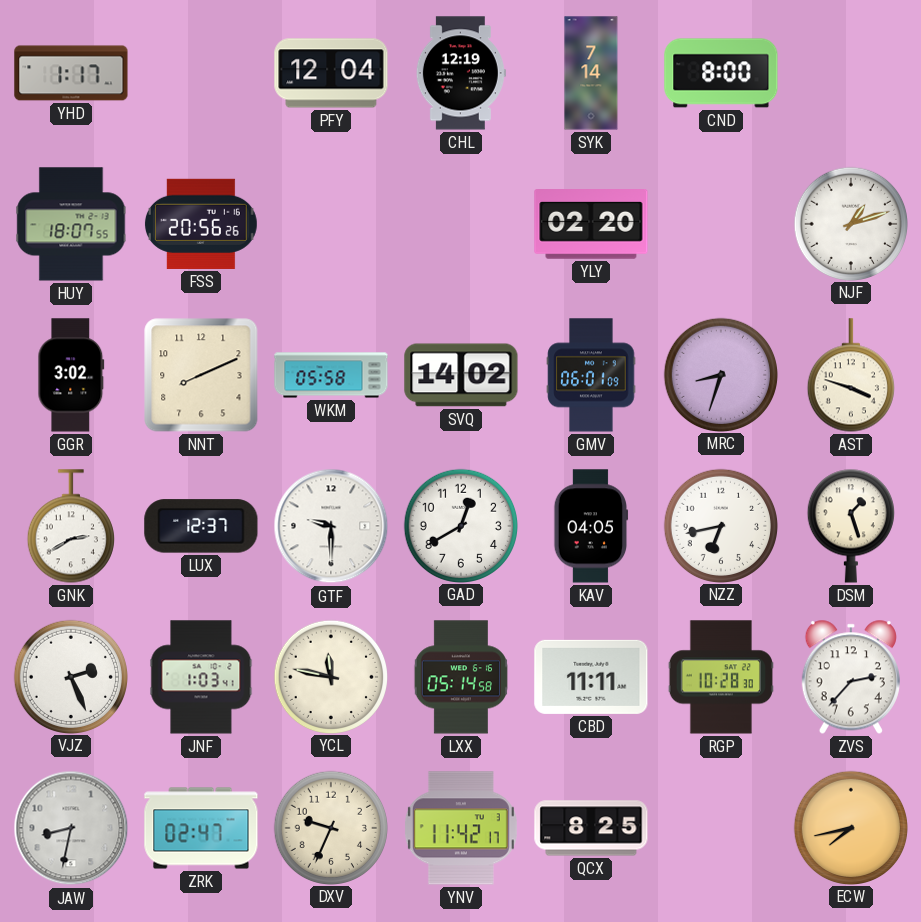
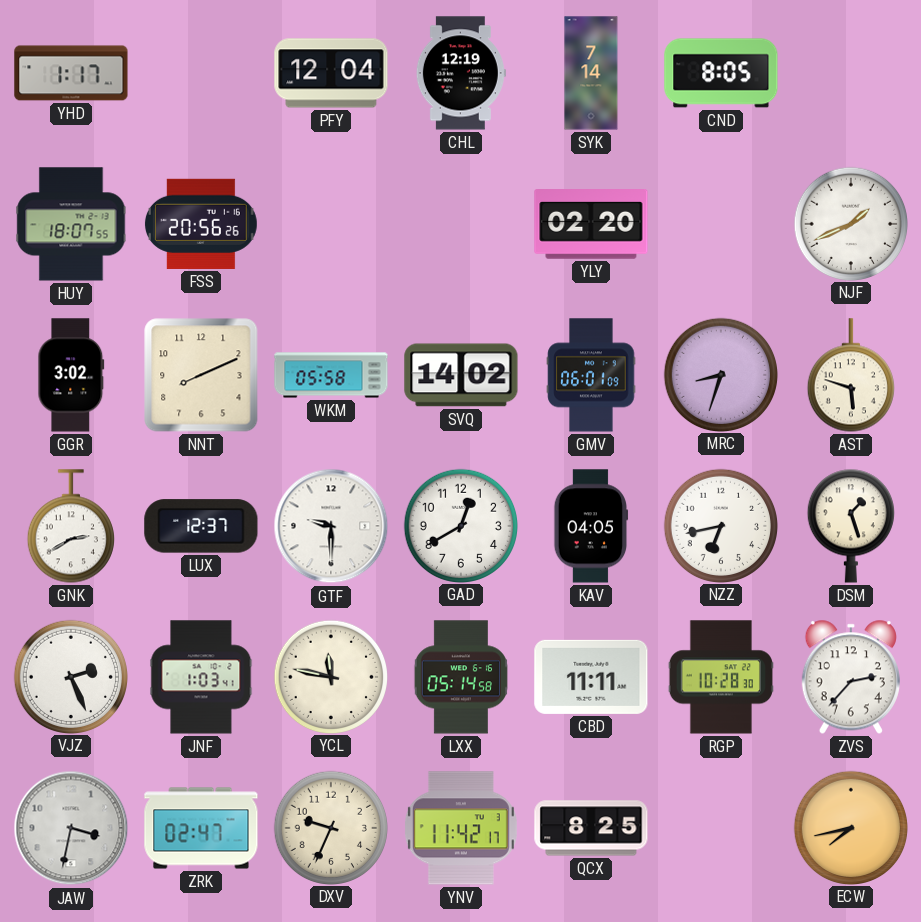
CND: 8:00 -> 8:05
NJF: 1:12 -> 1:41
AST: 3:48 -> 5:48
JAW: 8:32 -> 3:32
